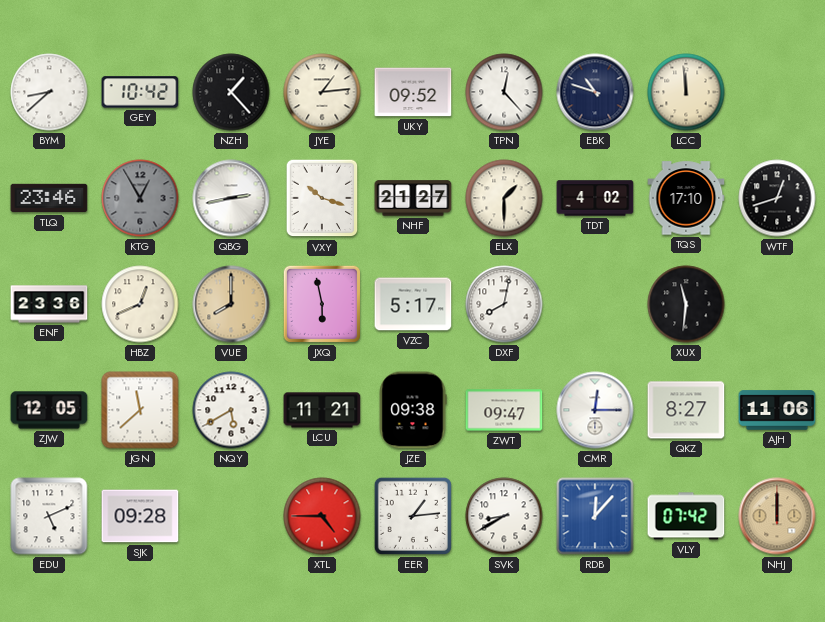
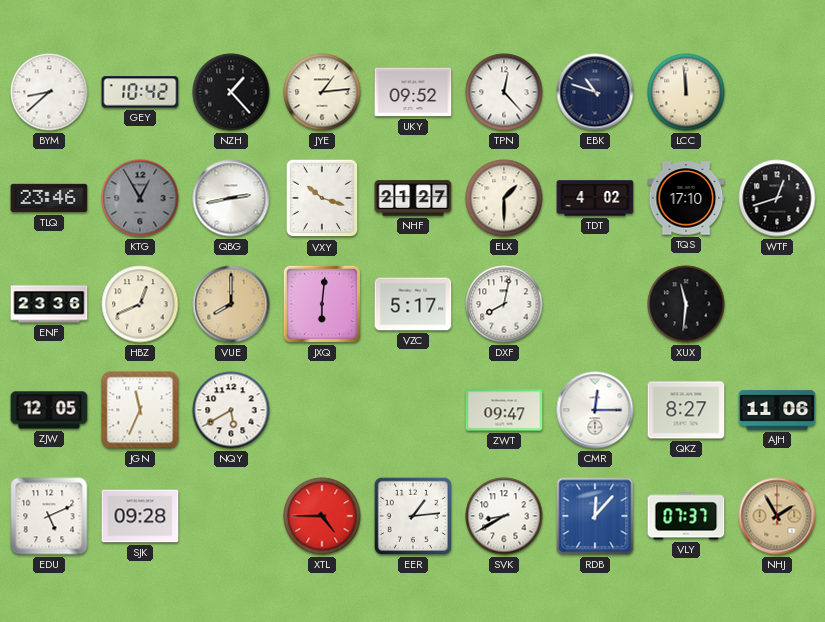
JXQ: 5:58 -> 6:01
JGN: 11:38 -> 11:34
LCU: 11:21 -> none
JZE: 09:38 -> none
VLY: 07:42 -> 07:37
NHJ: 12:00 -> 1:55
